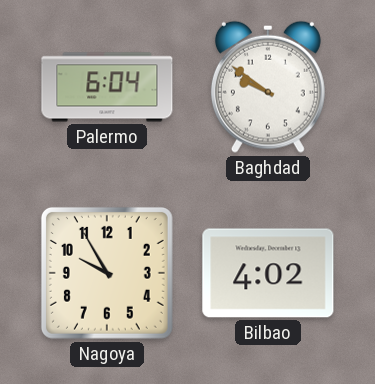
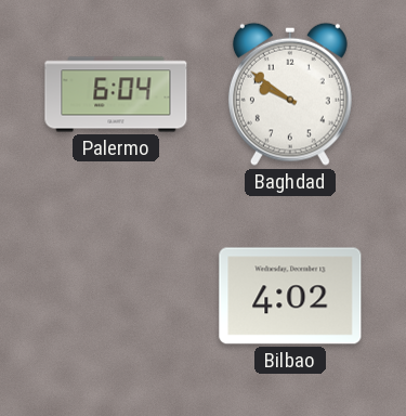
Nagoya: 9:55 -> none
